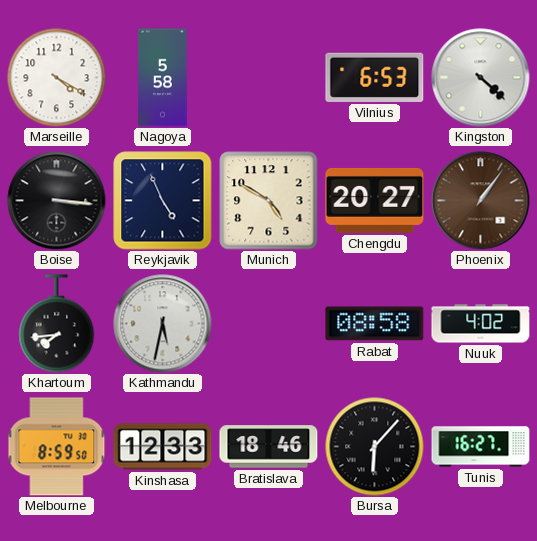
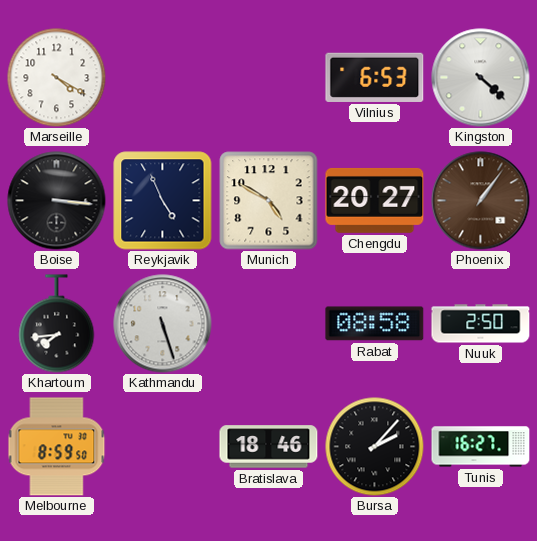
Nagoya: 5:58 -> none
Kathmandu: 5:32 -> 5:27
Nuuk: 4:02 -> 2:50
Kinshasa: 12:33 -> none
Bursa: 6:07 -> 2:07
